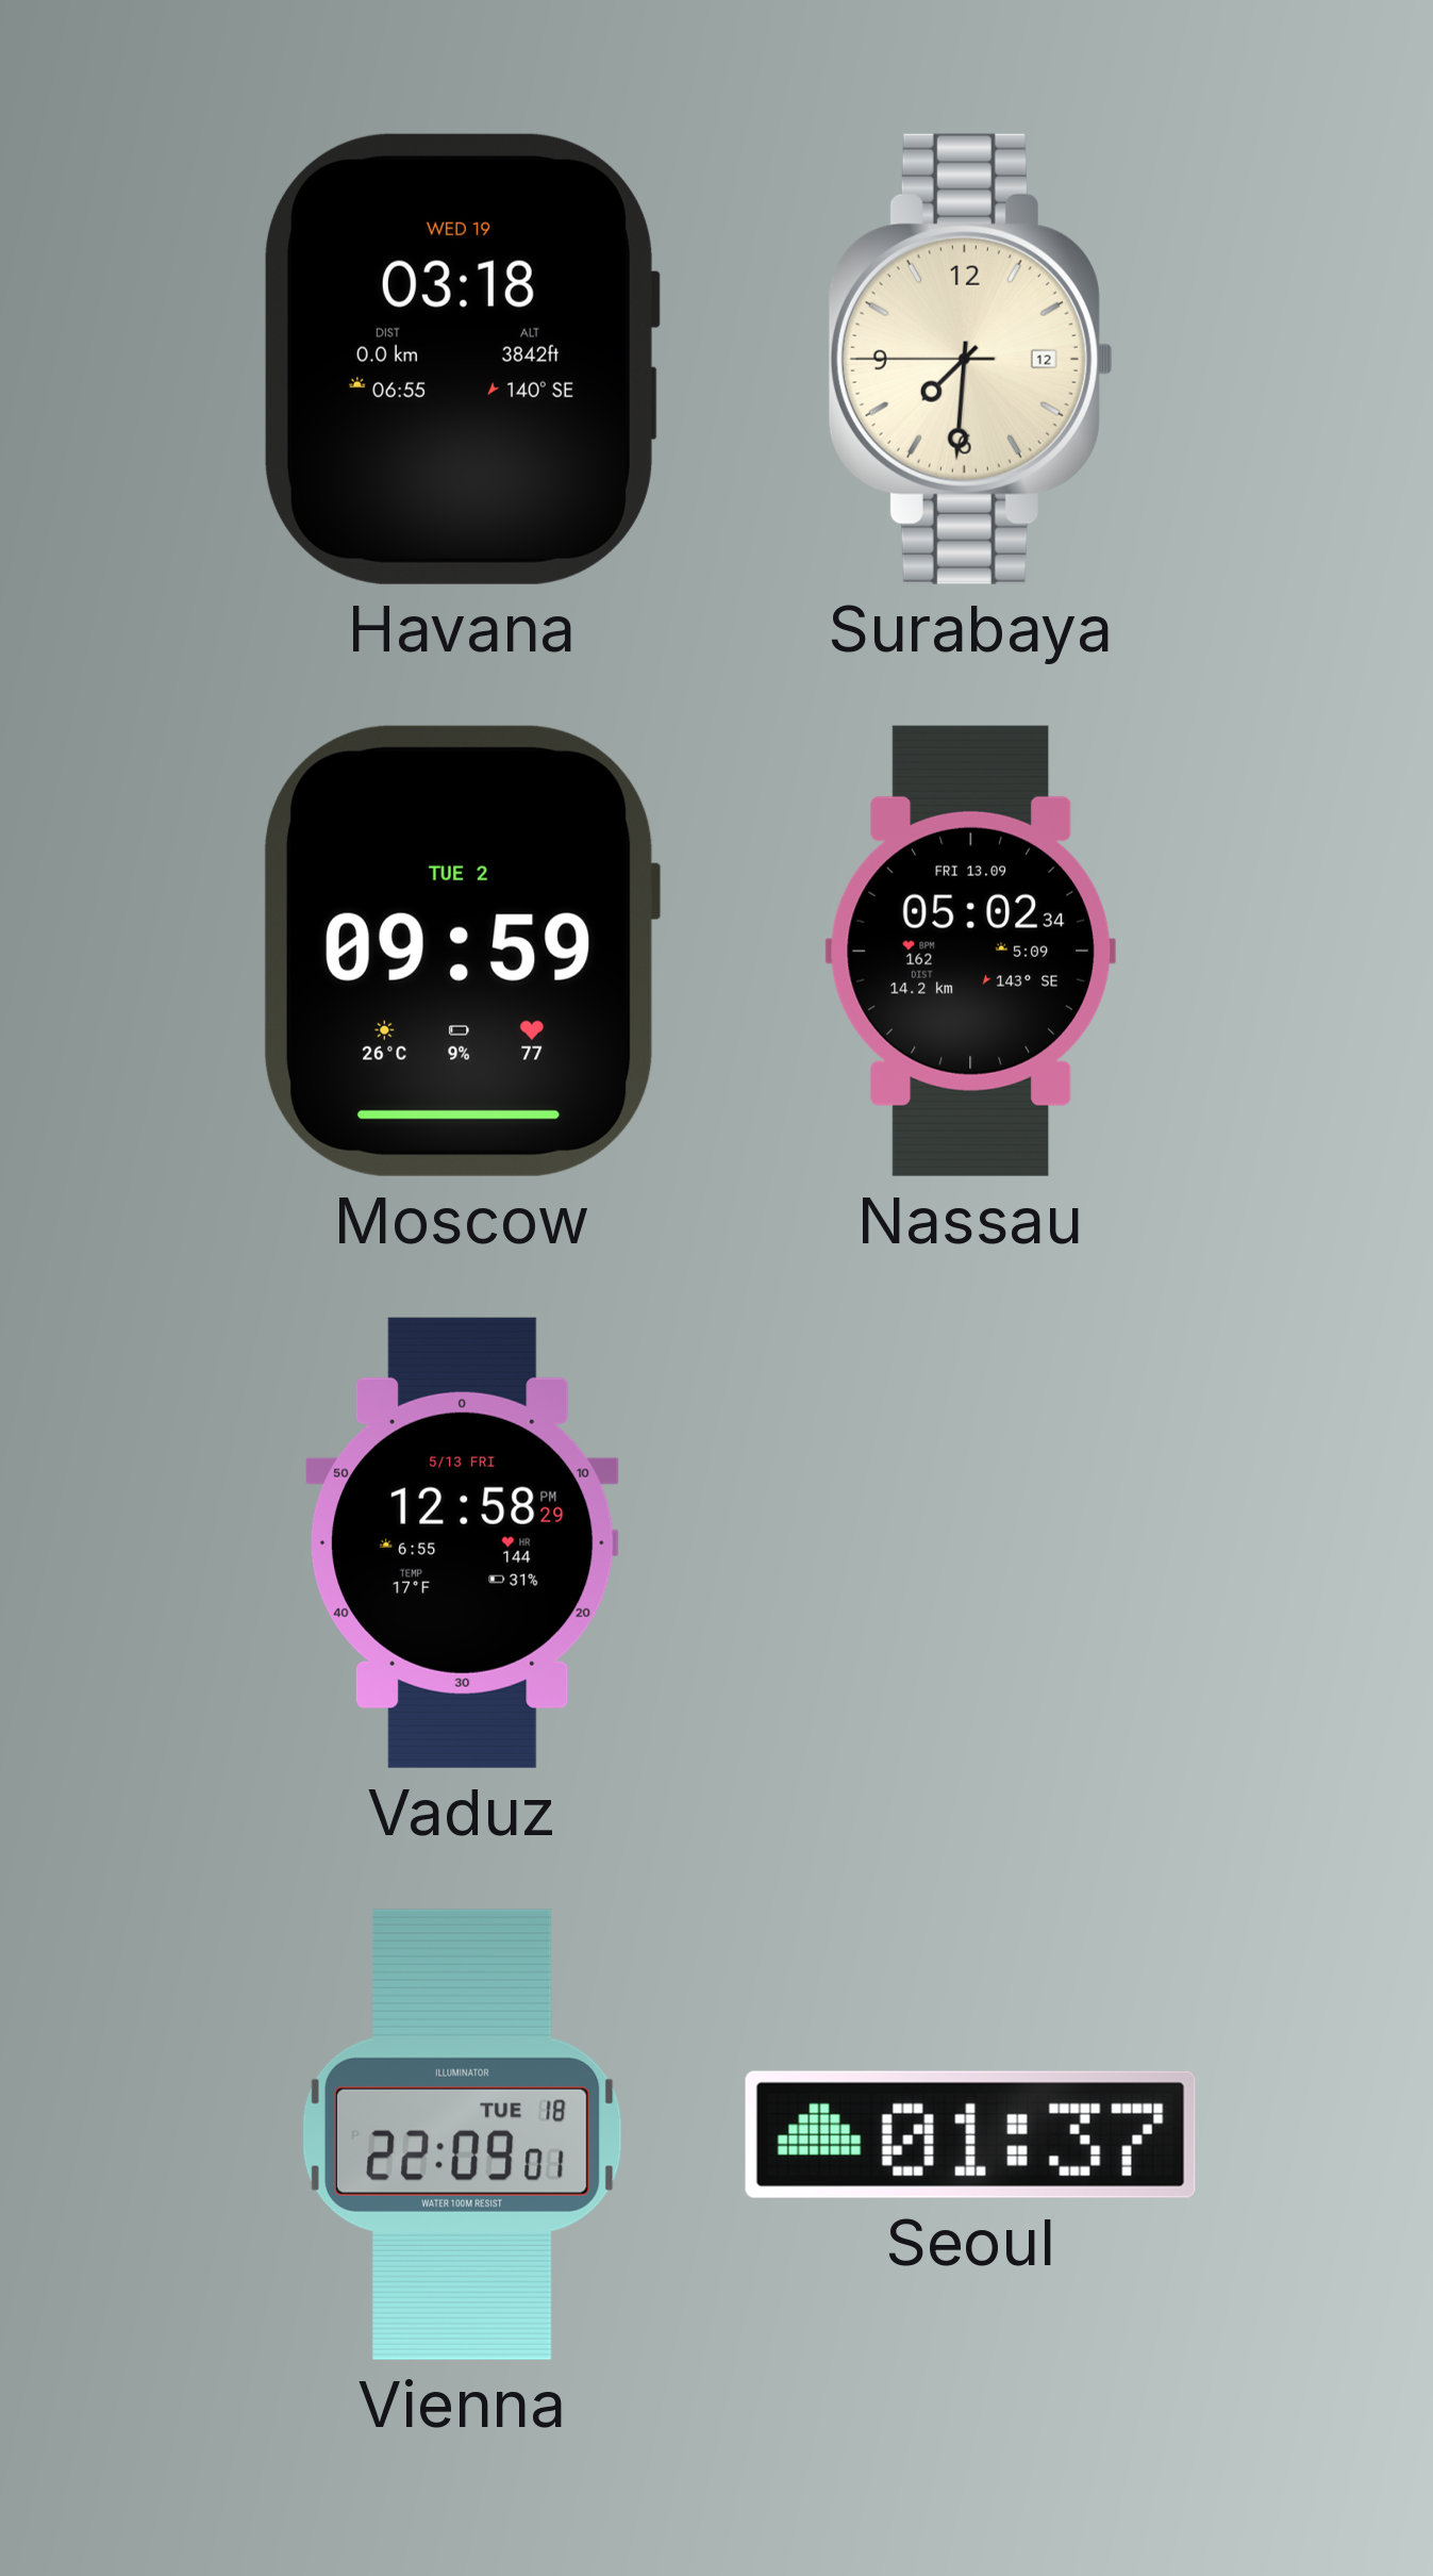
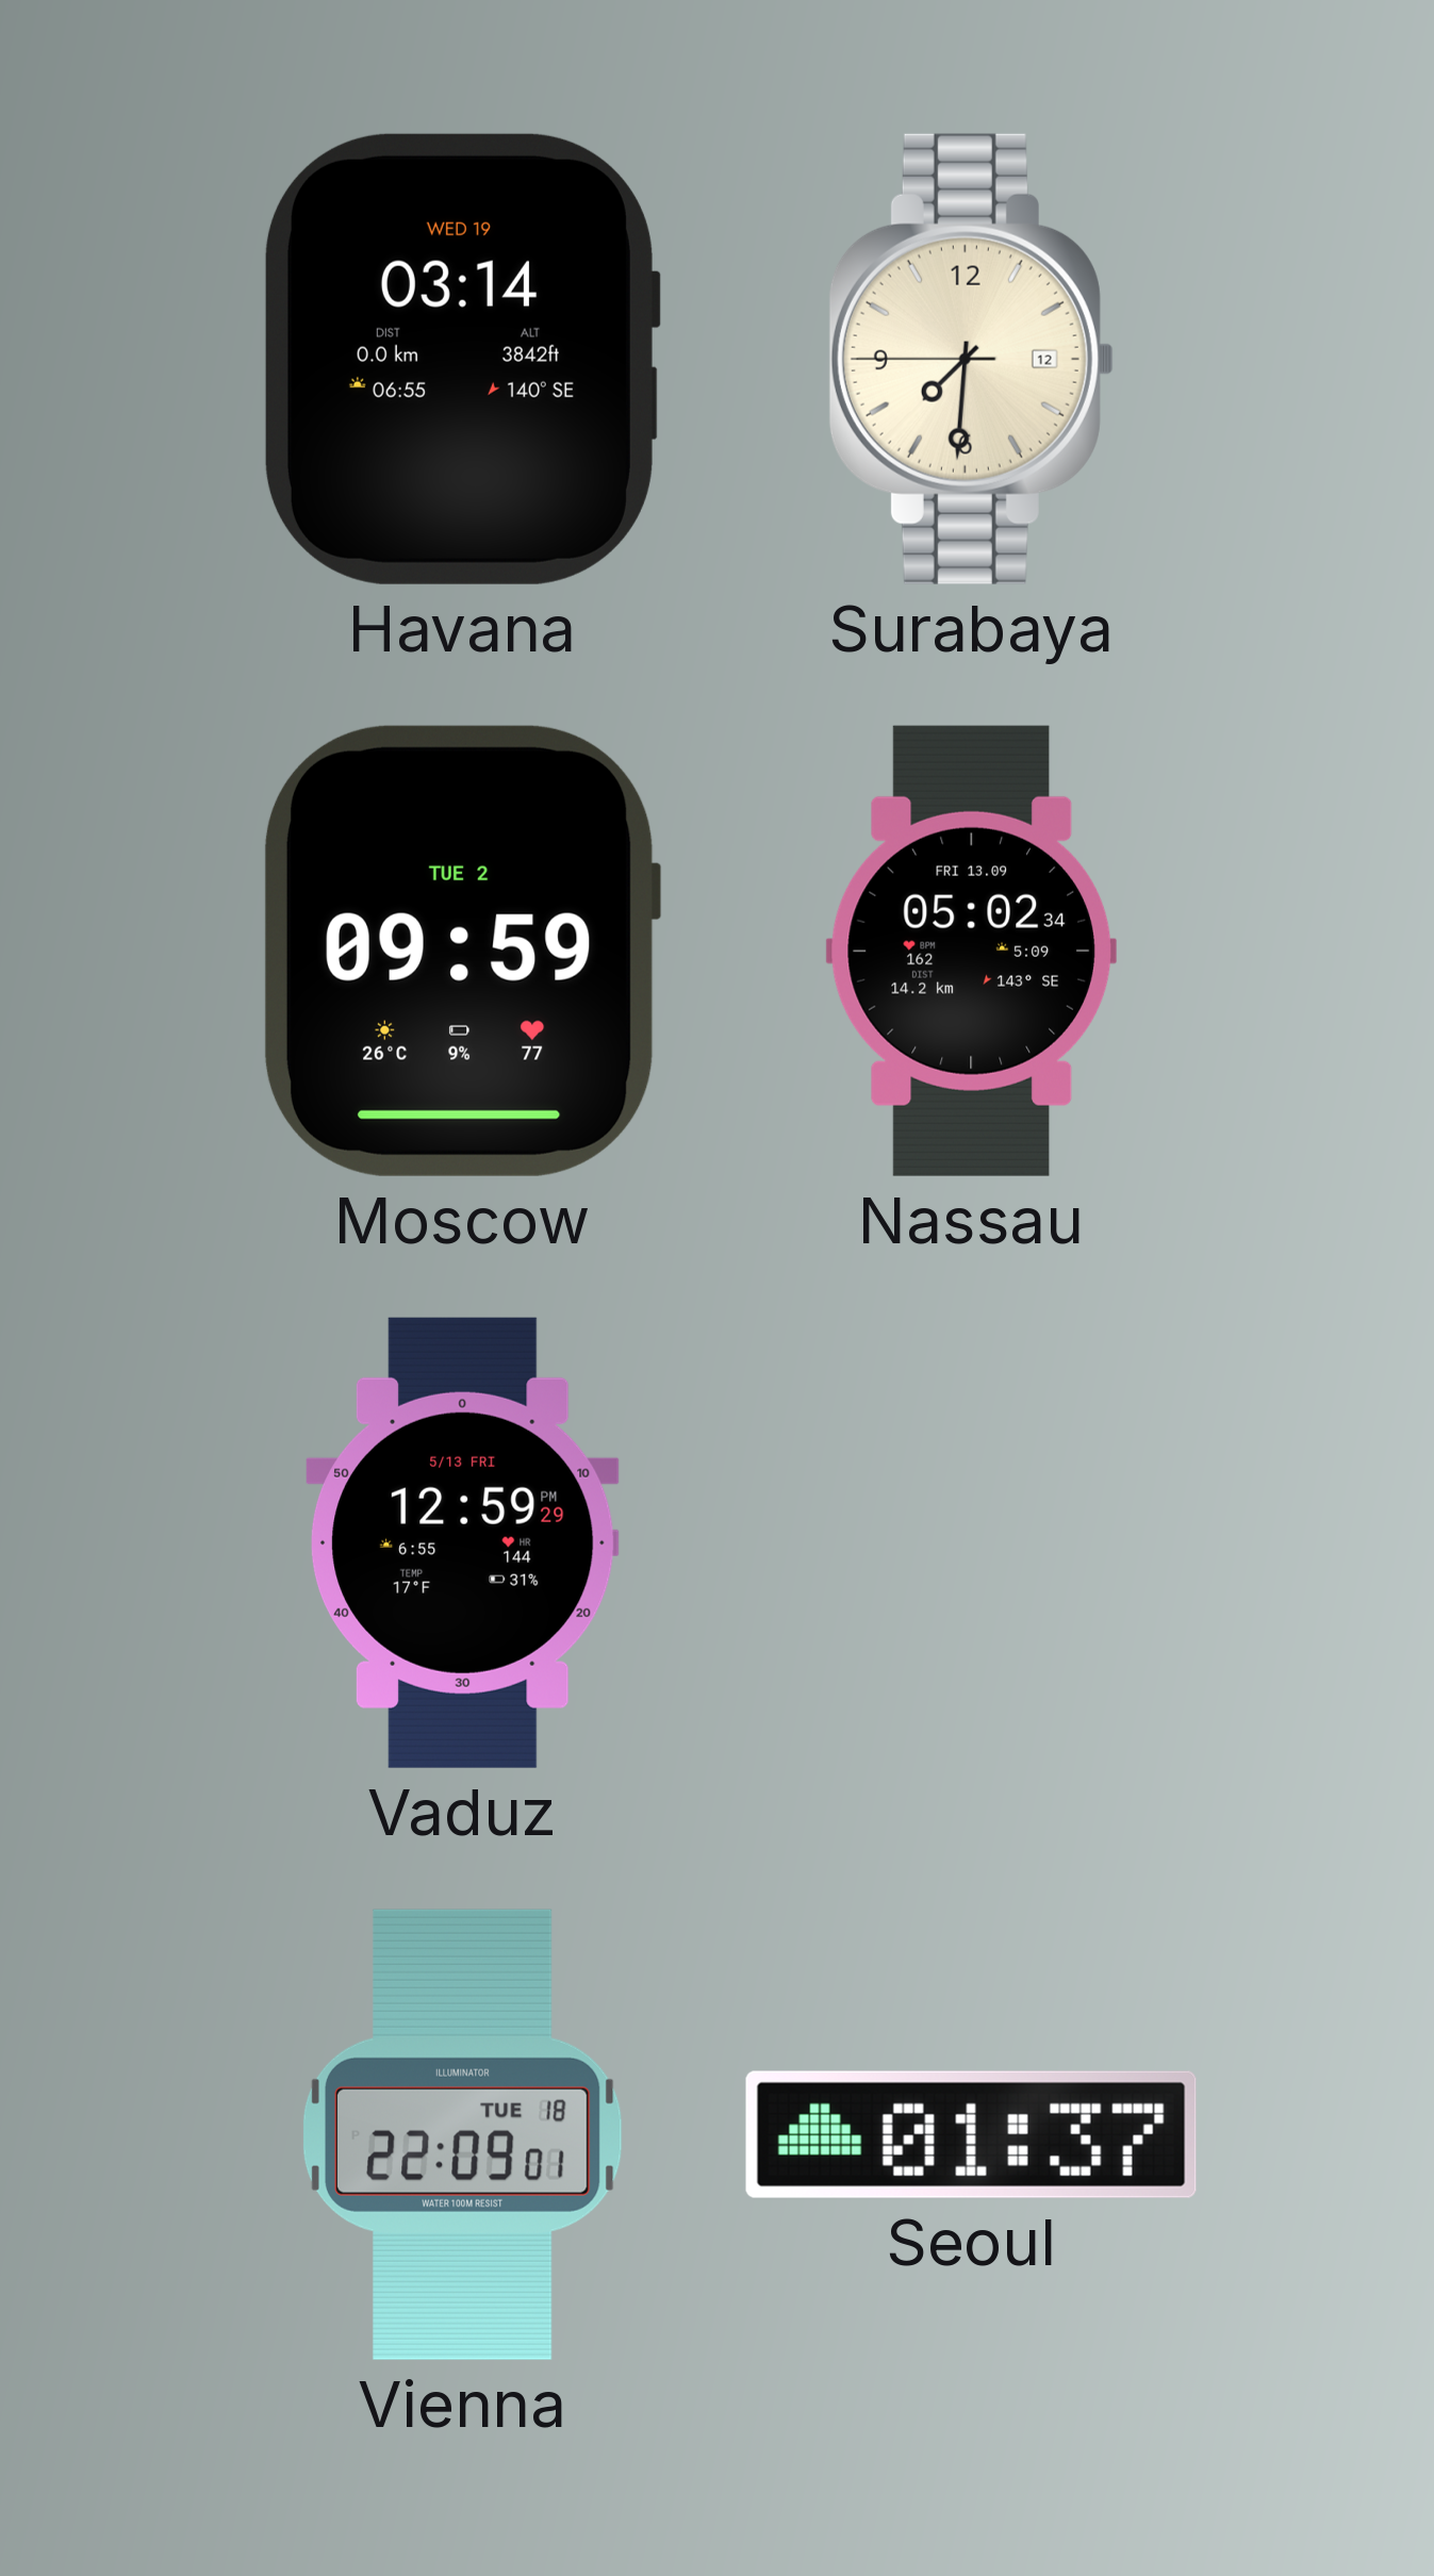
Havana: 03:18 -> 03:14
Vaduz: 12:58 -> 12:59
